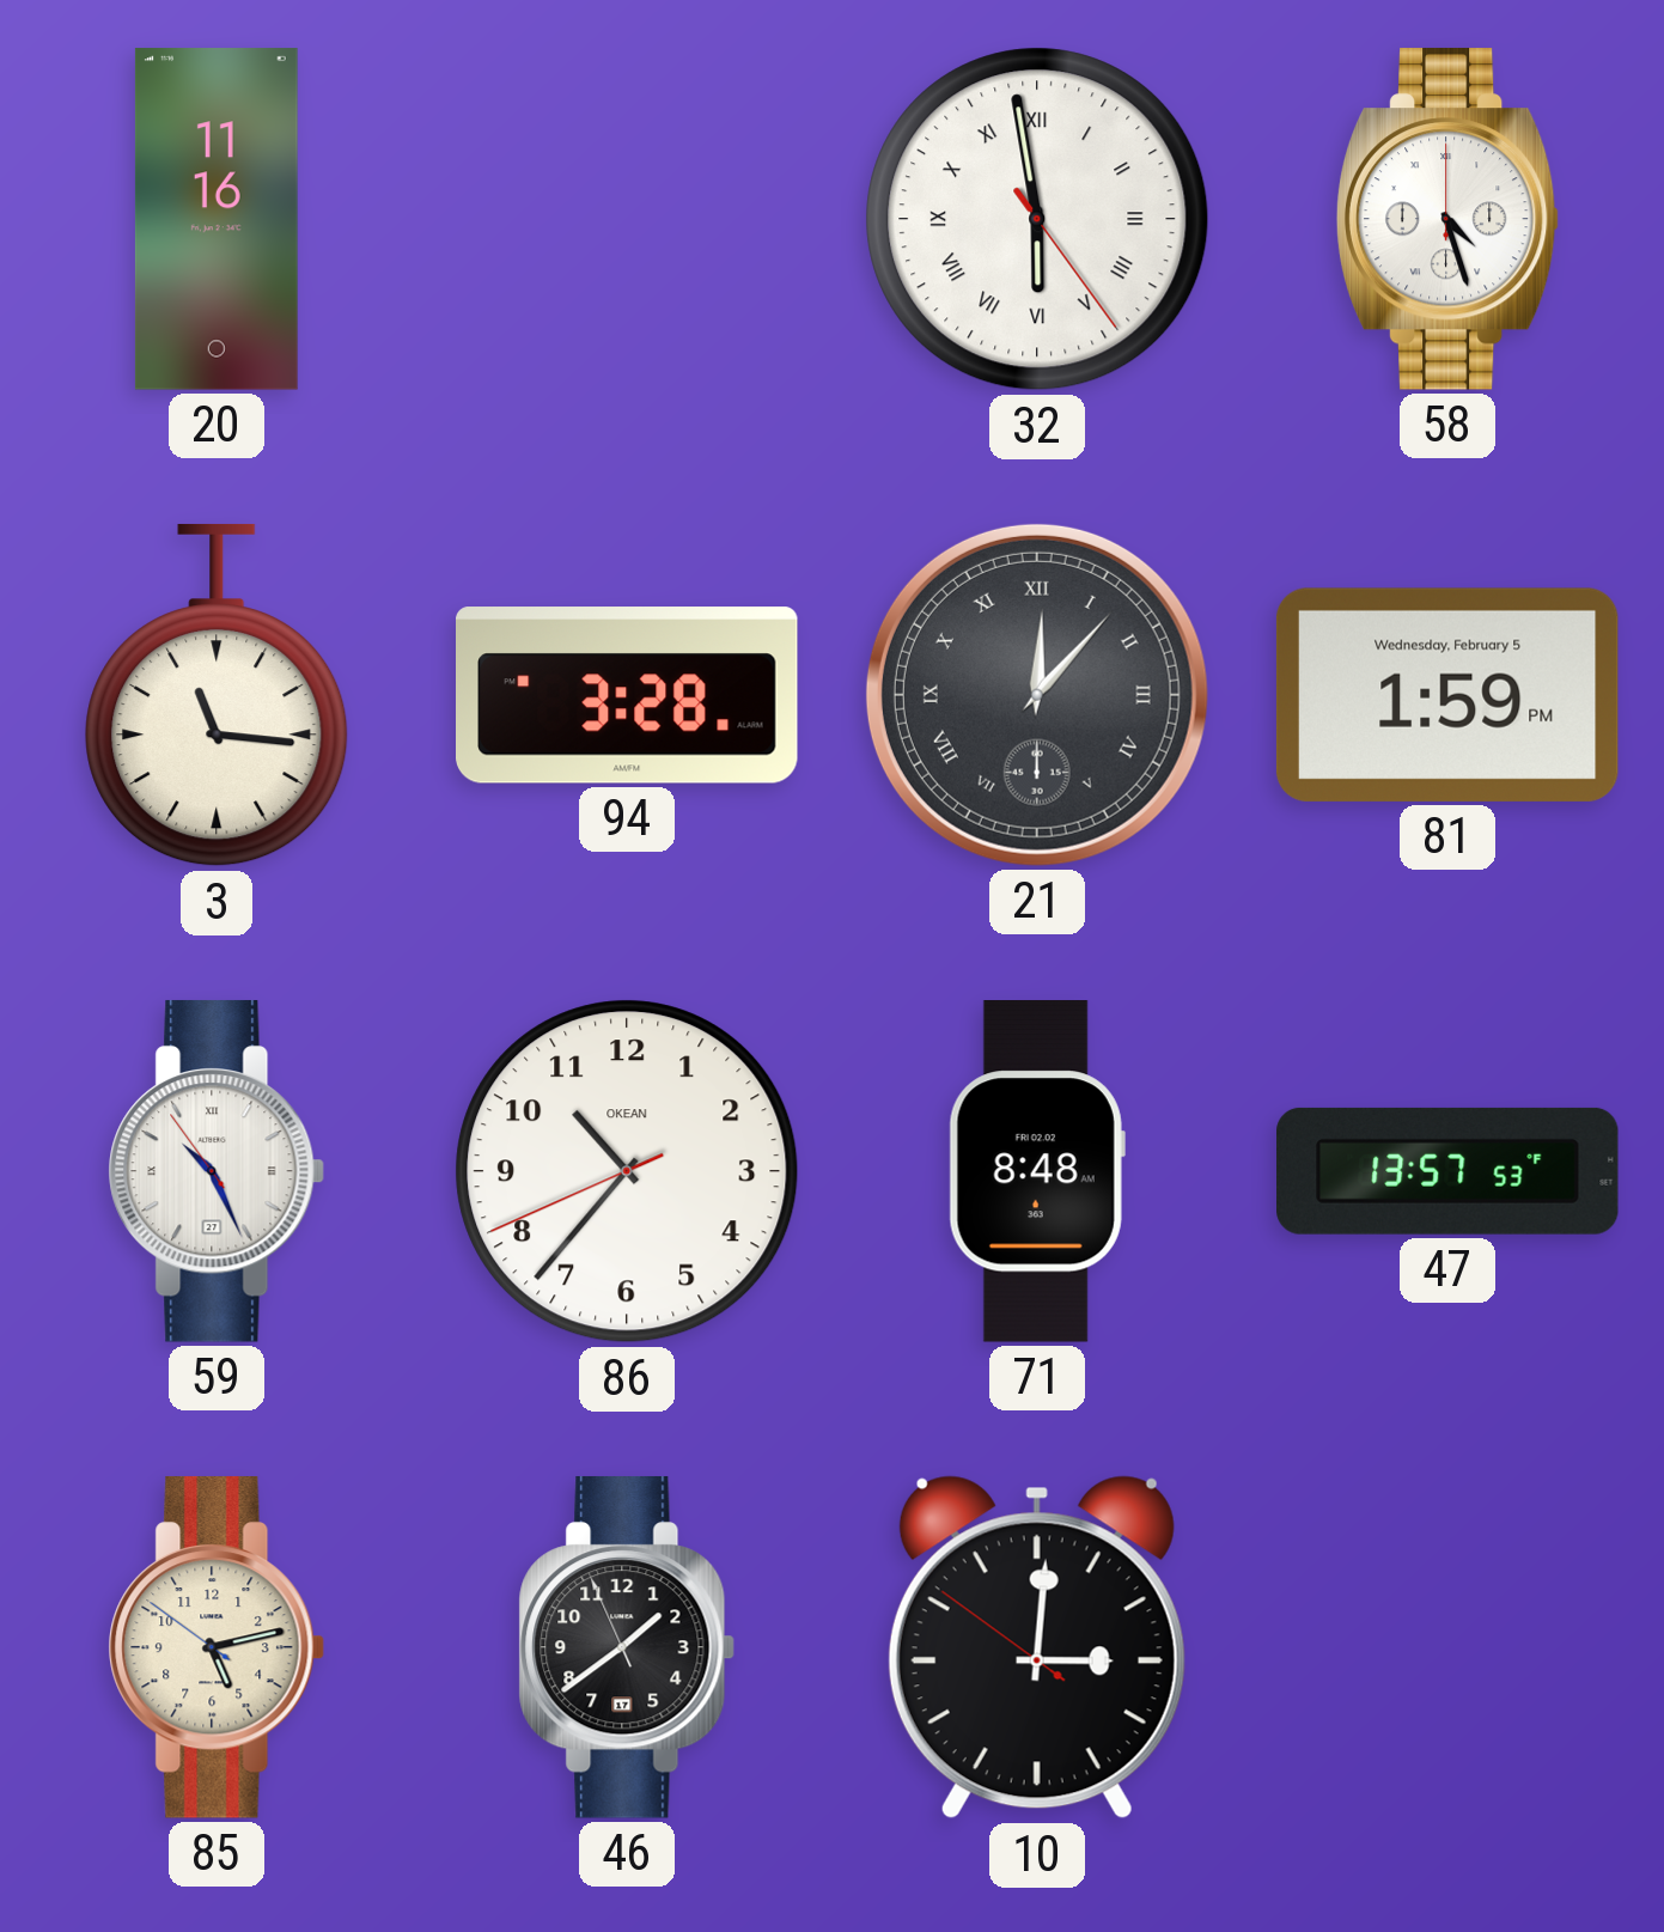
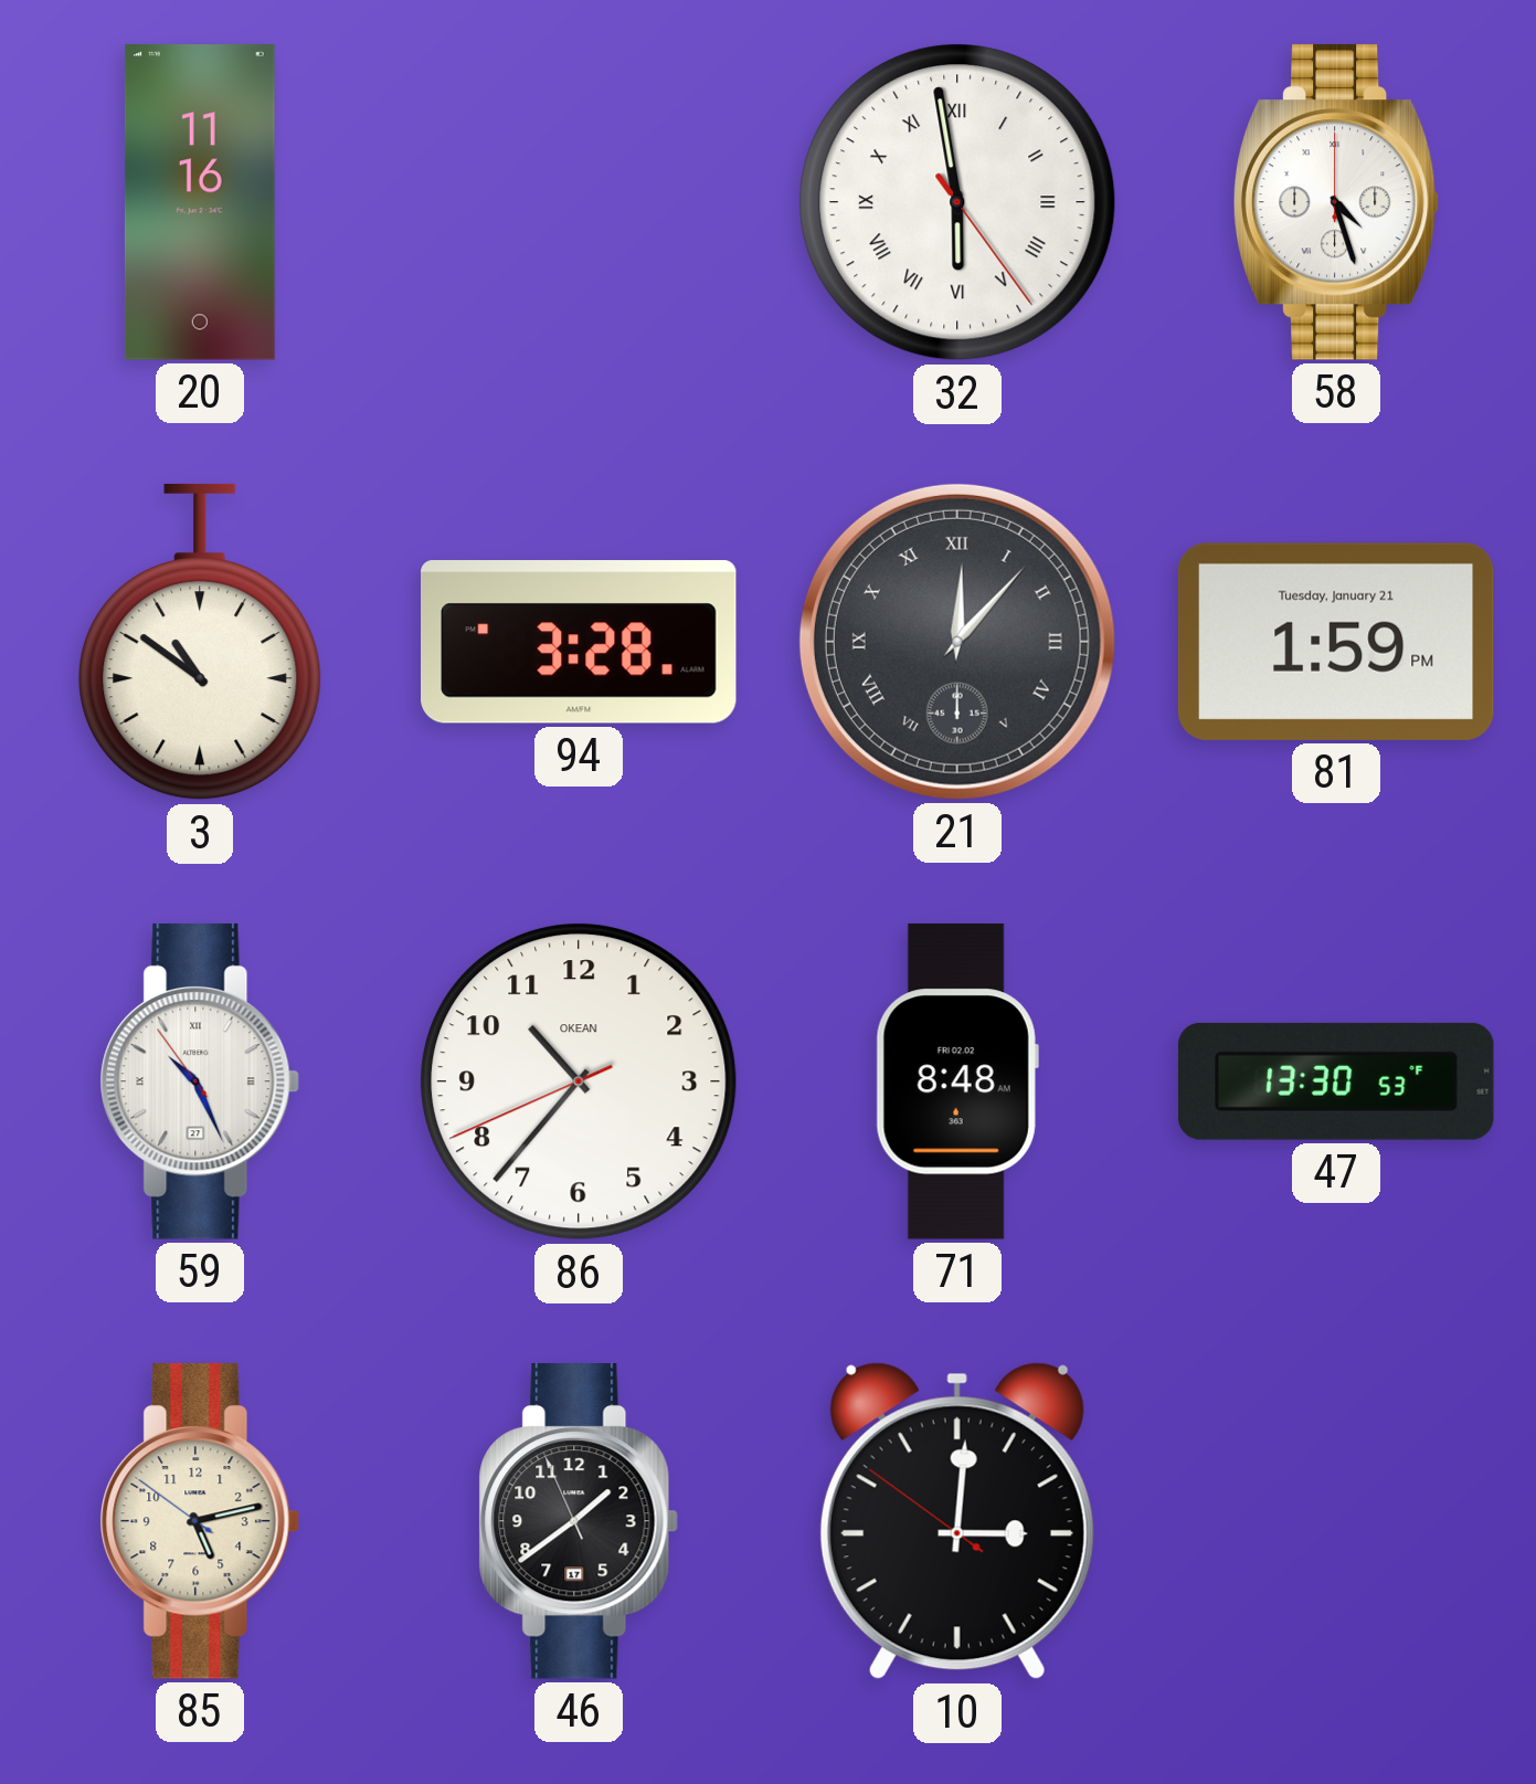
3: 11:16 -> 10:51
81 date: Wednesday, February 5 -> Tuesday, January 21
47: 13:57 -> 13:30
